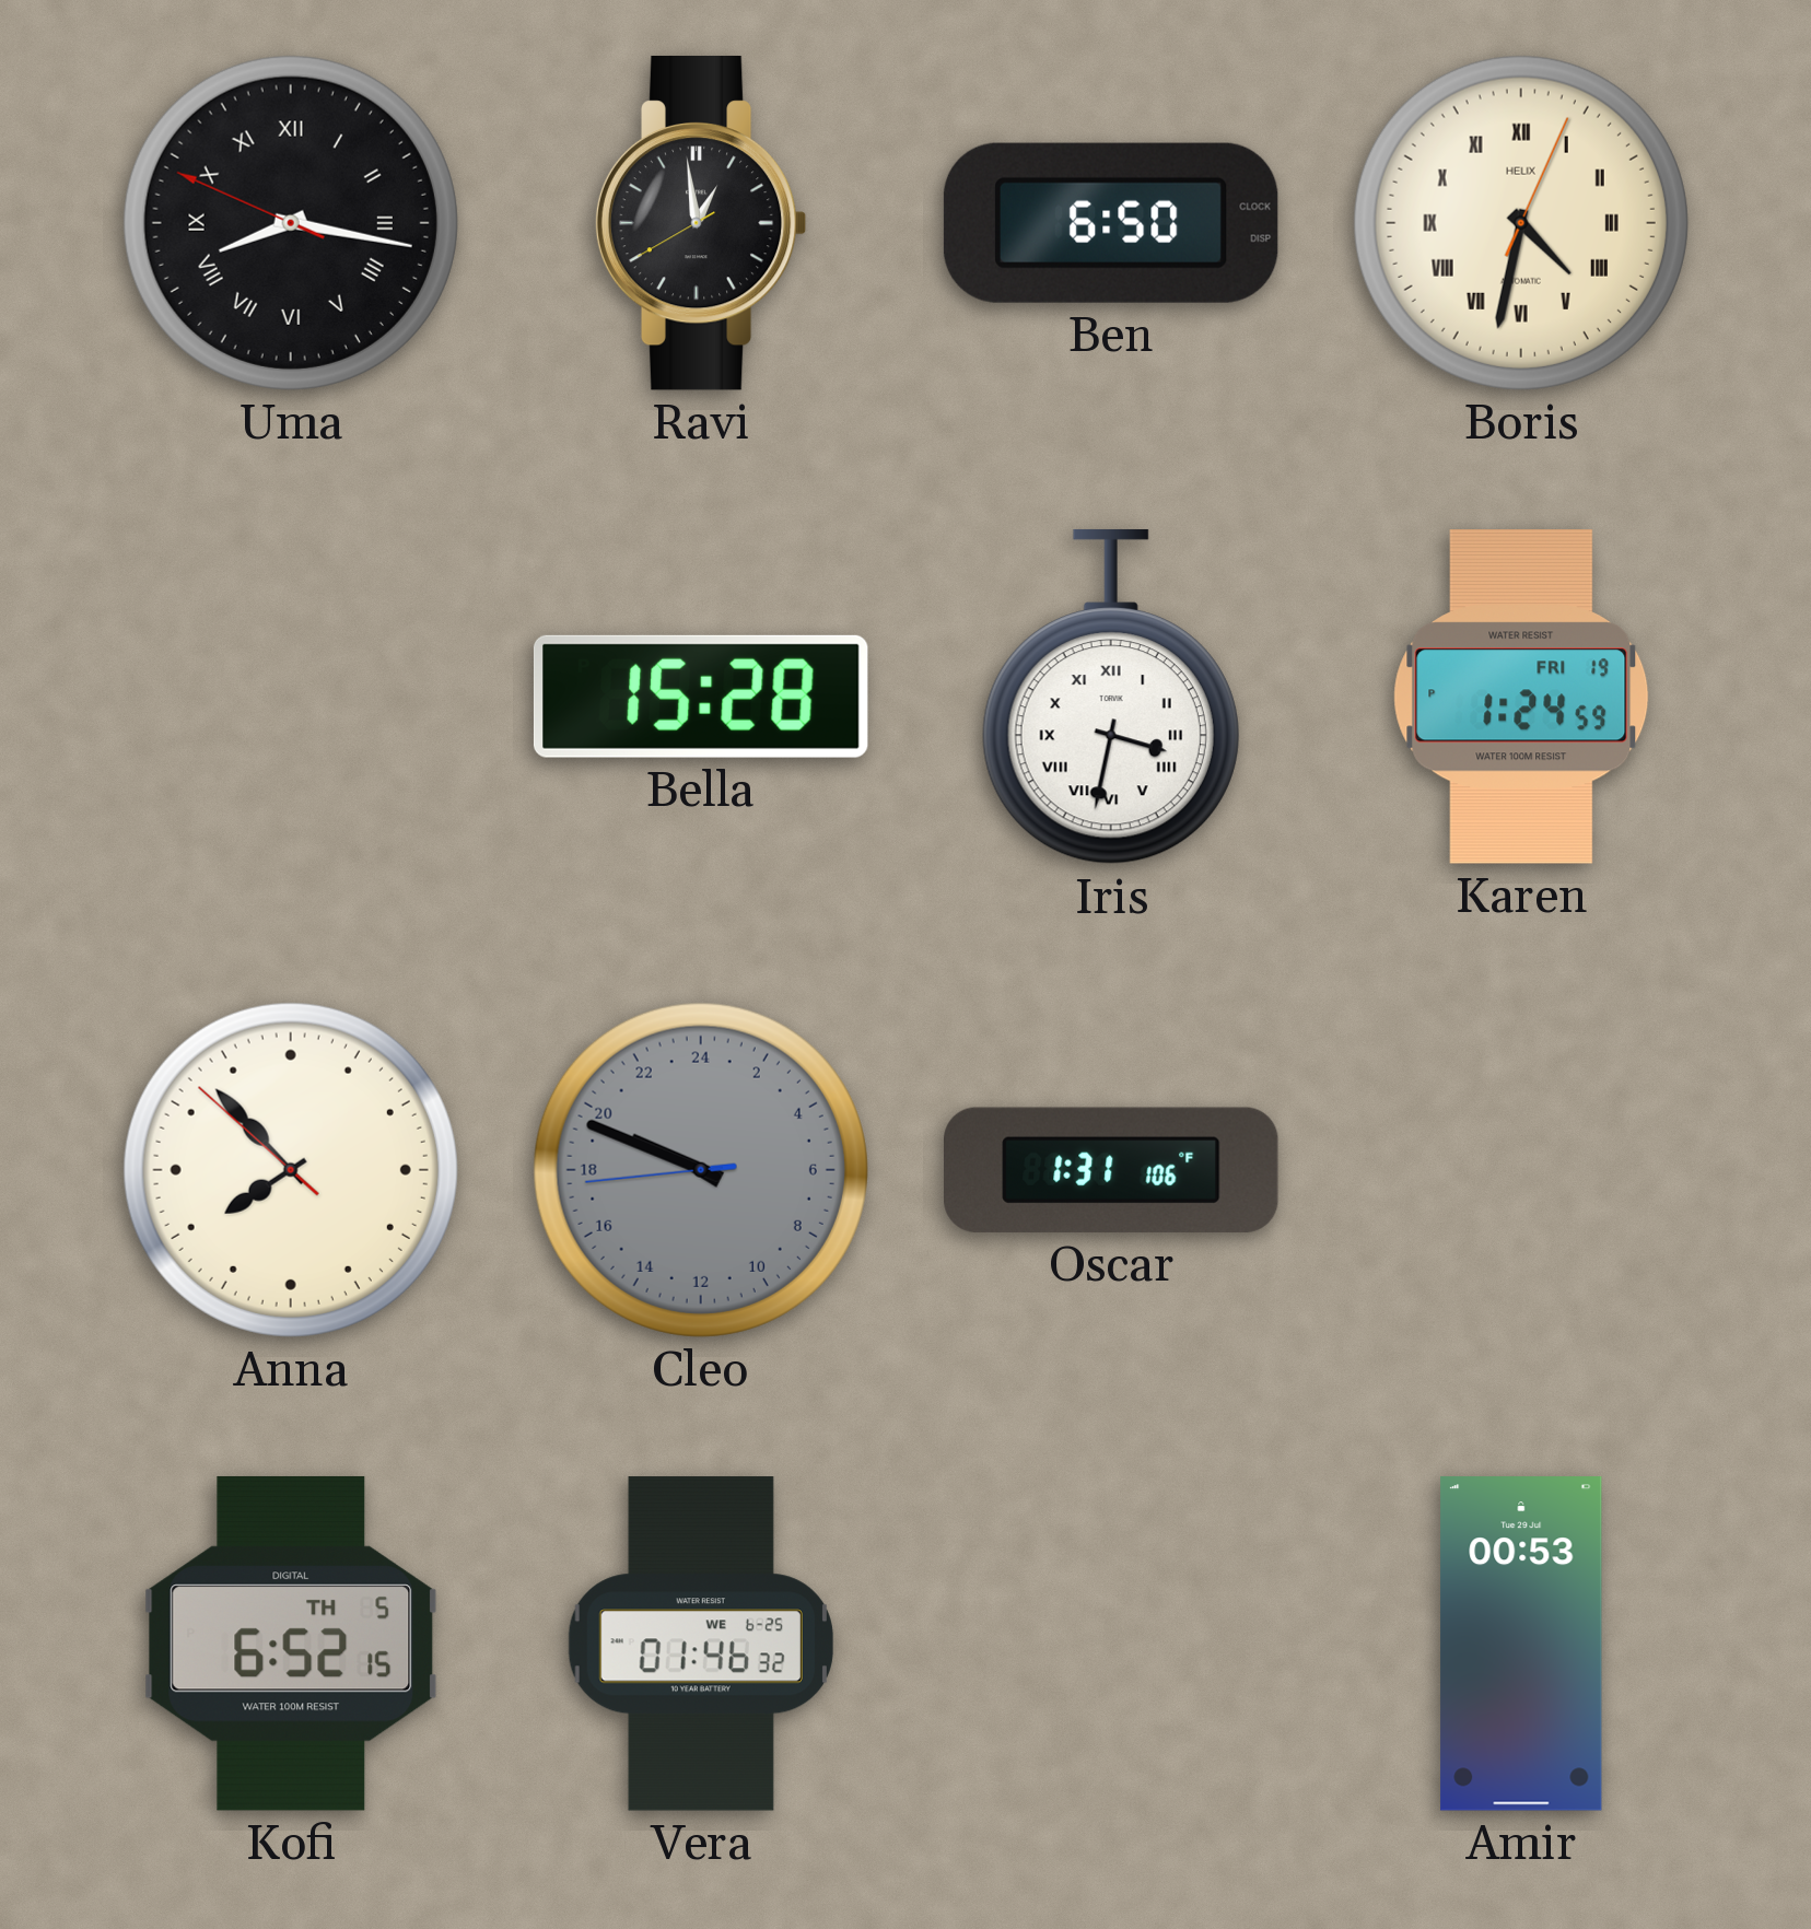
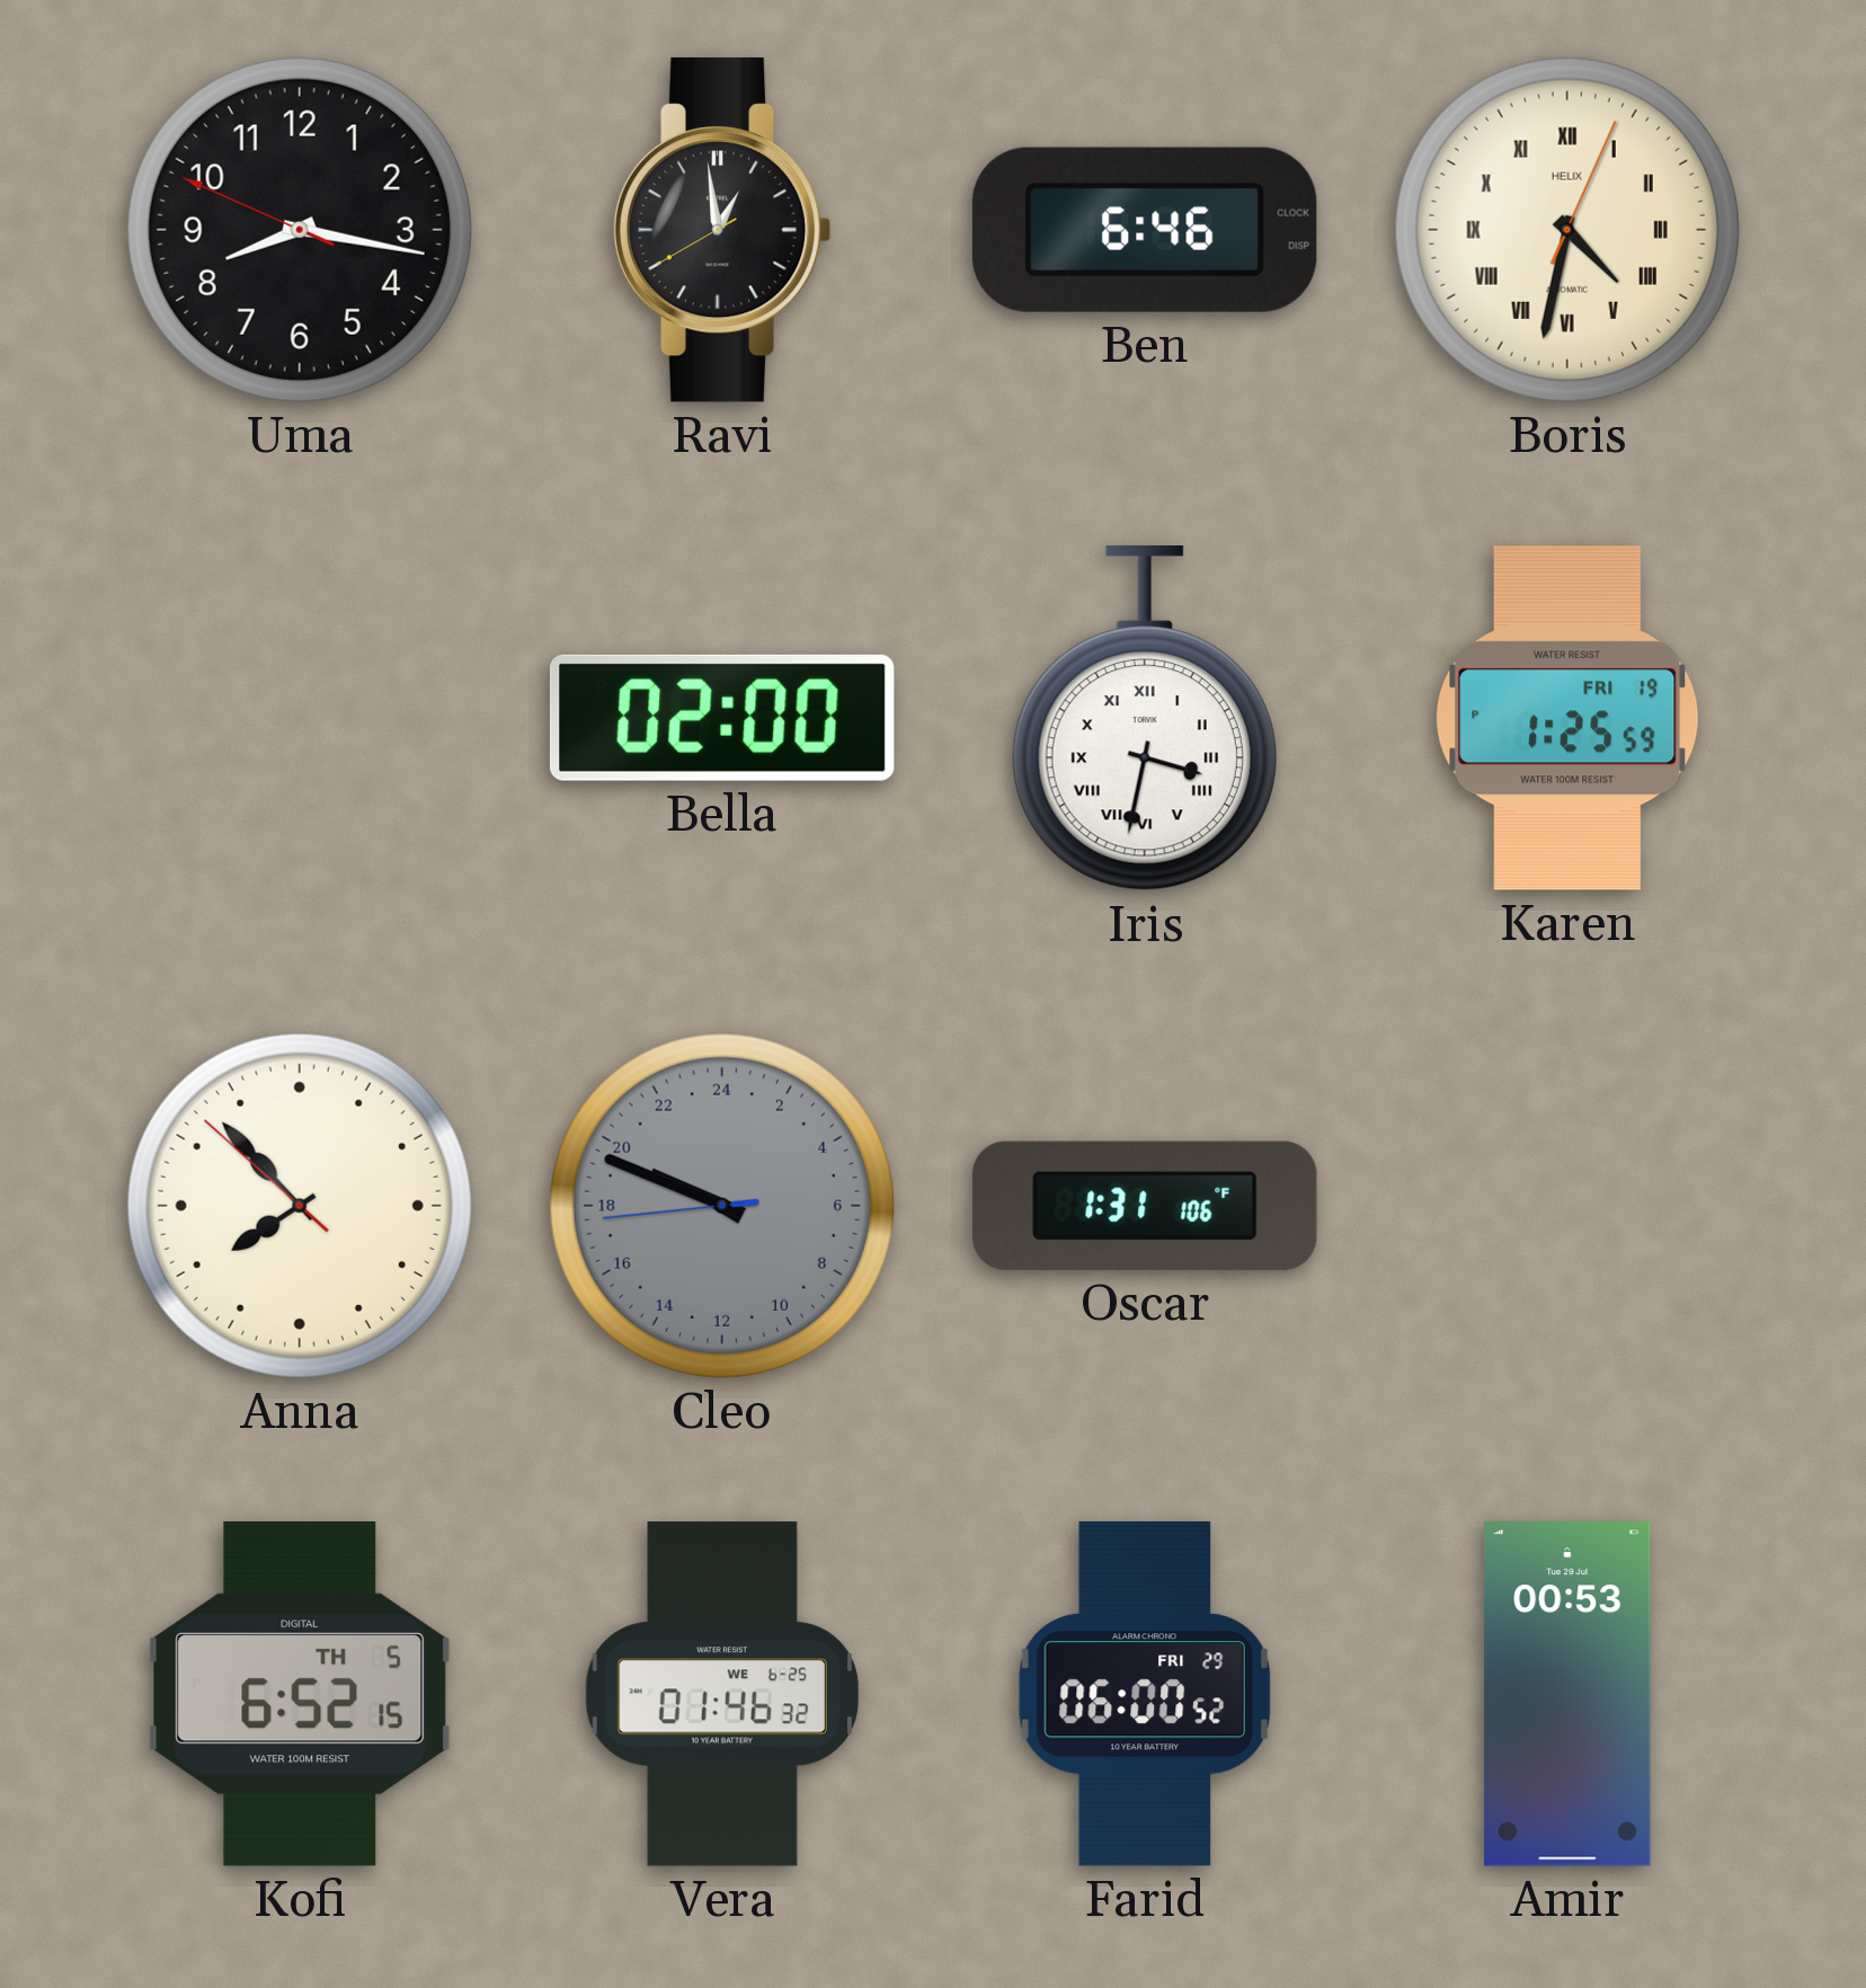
Uma numerals: Roman -> Arabic
Ben: 6:50 -> 6:46
Bella: 15:28 -> 02:00
Karen: 1:24 -> 1:25
Farid: none -> 06:00
